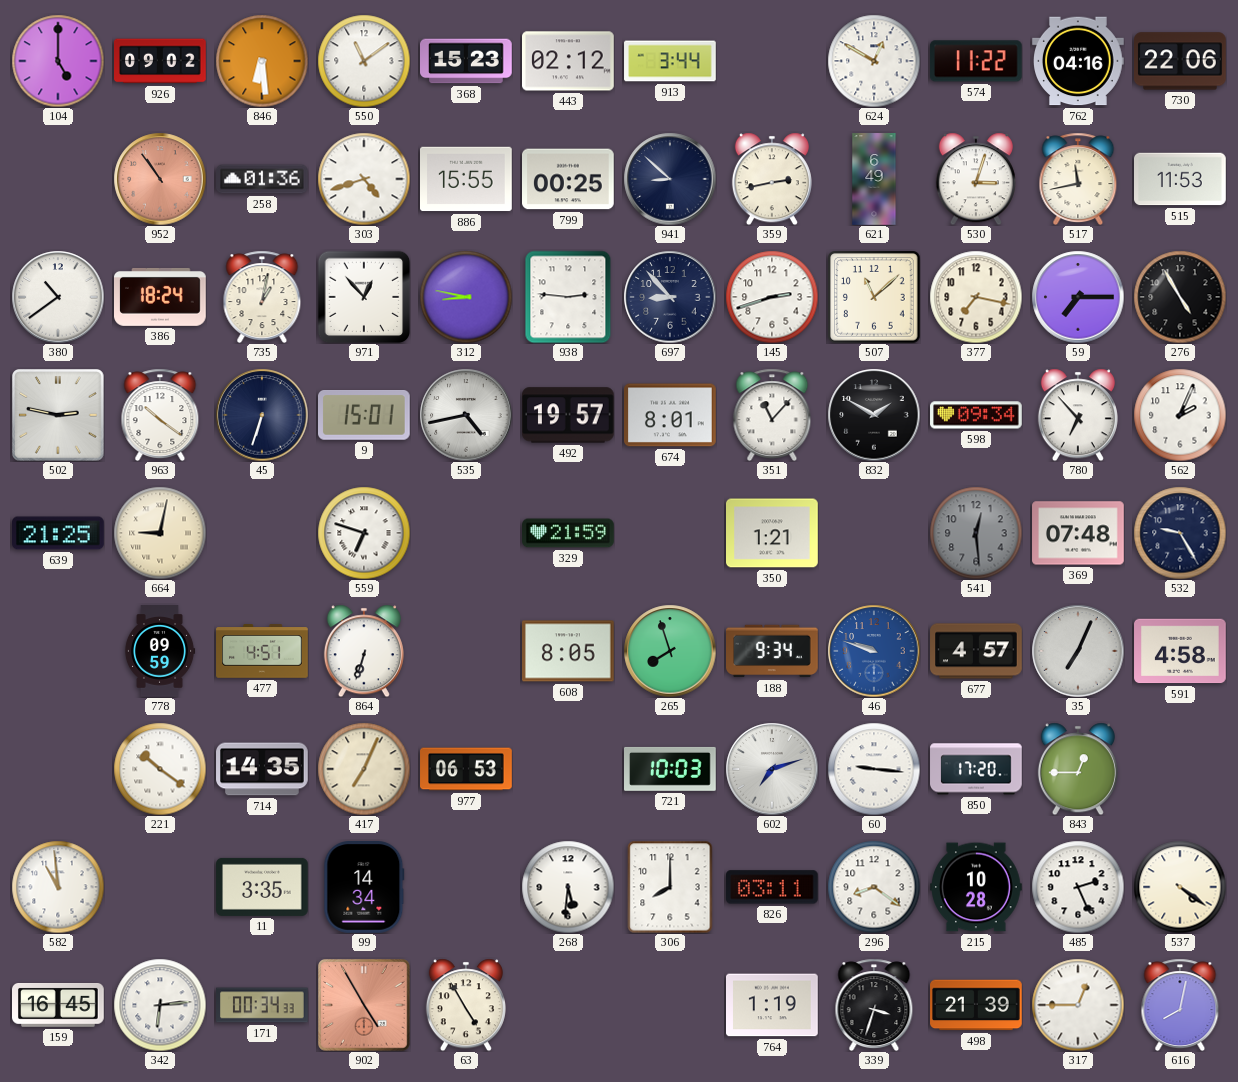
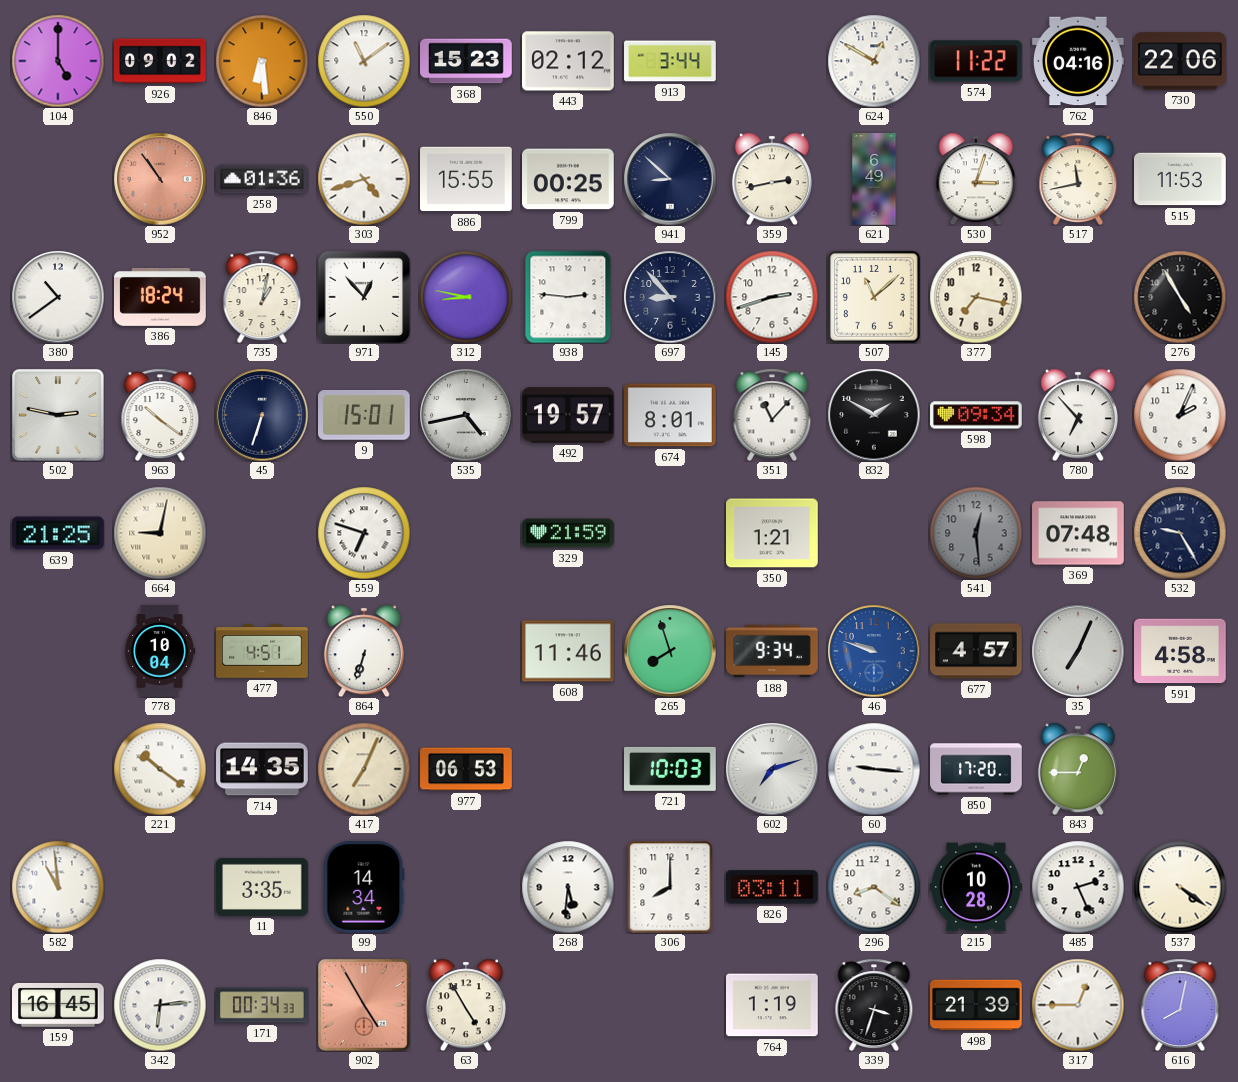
59: 7:15 -> none
778: 09:59 -> 10:04
608: 8:05 -> 11:46
